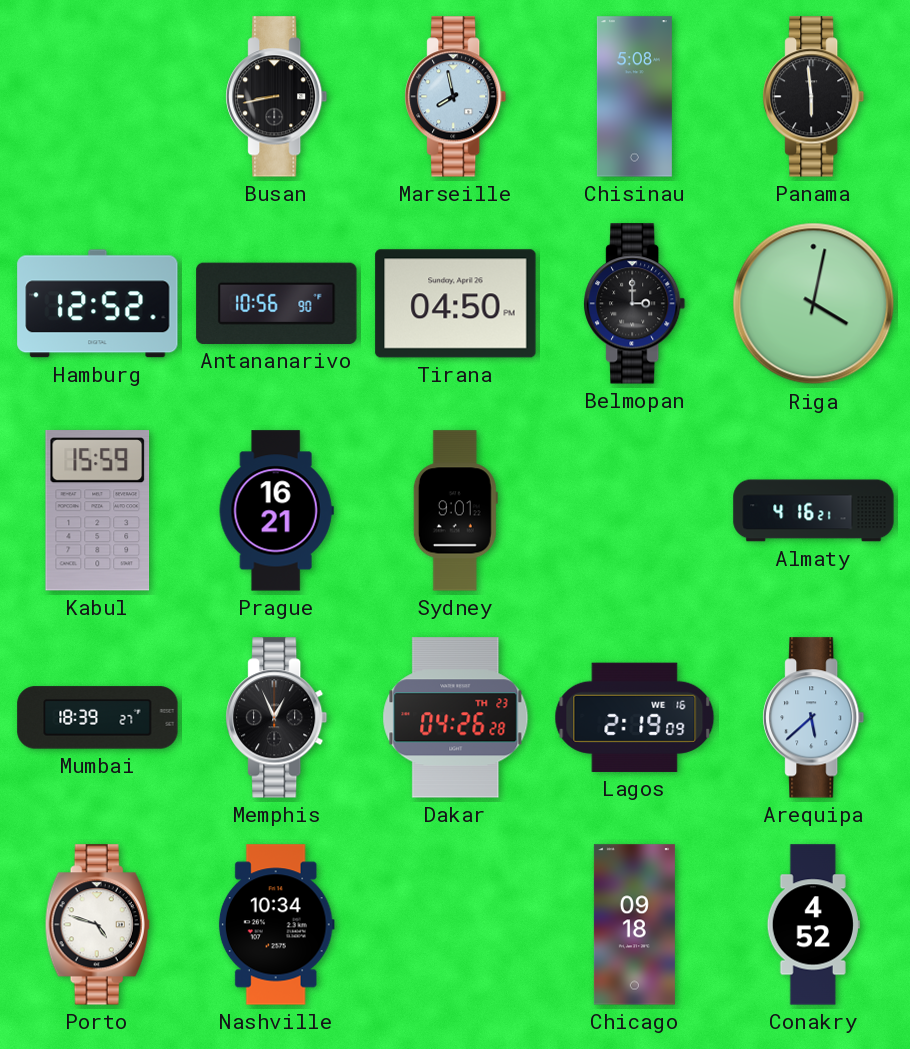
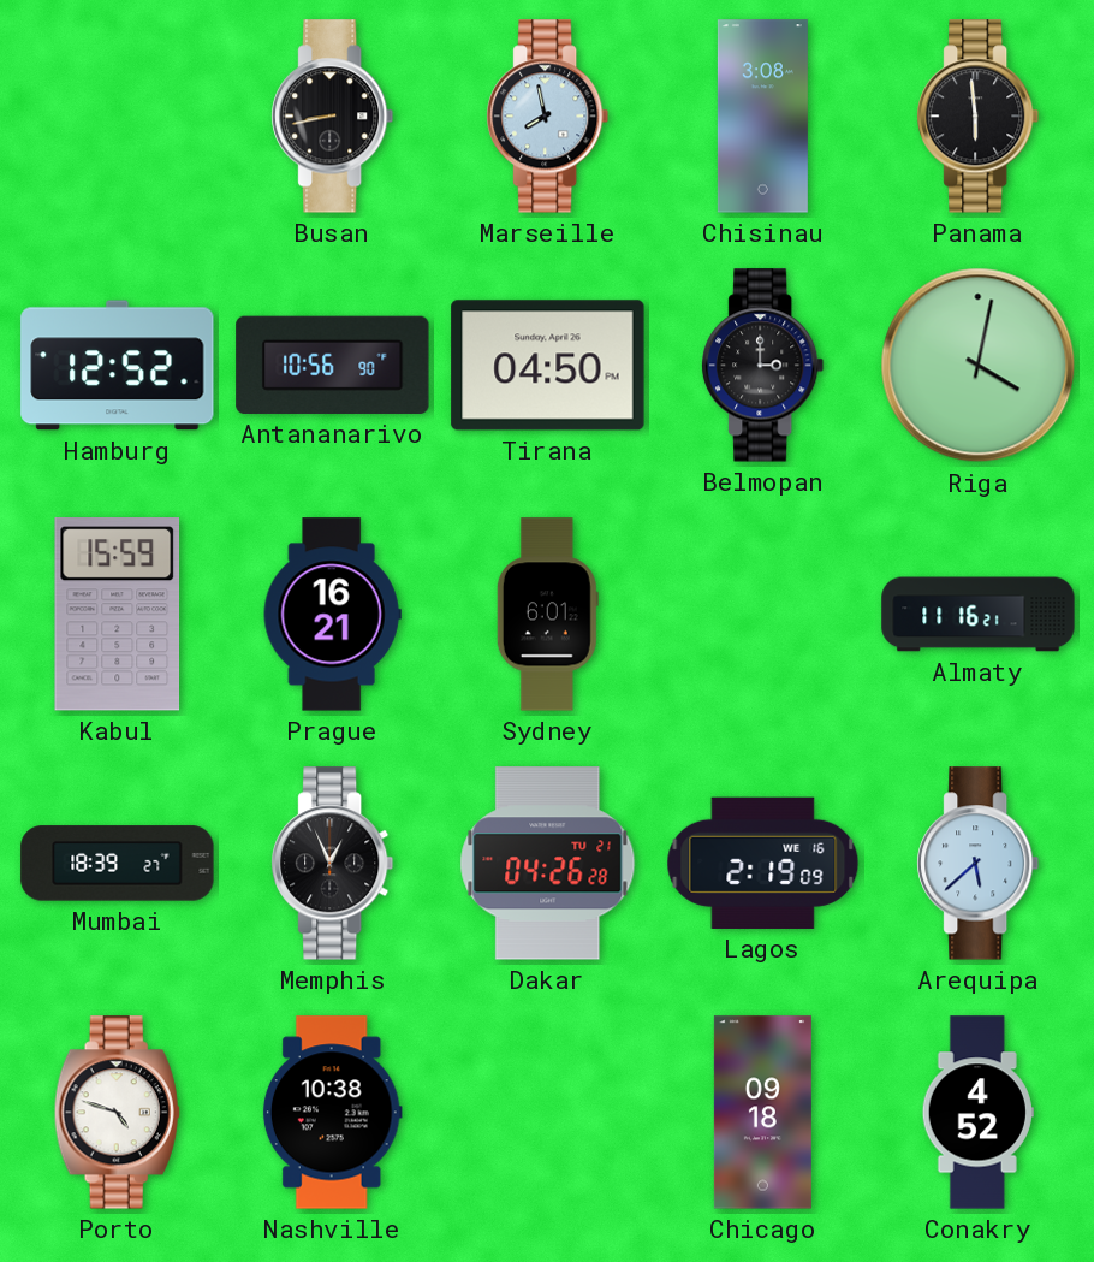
Chisinau: 5:08 -> 3:08
Sydney: 9:01 -> 6:01
Almaty: 4:16 -> 11:16
Dakar date: TH 23 -> TU 21
Nashville: 10:34 -> 10:38
